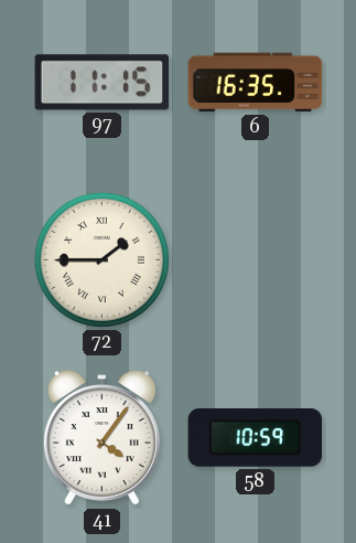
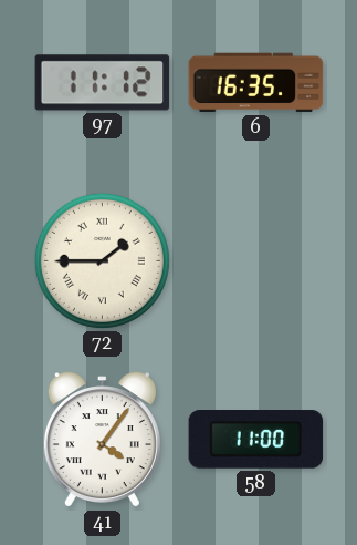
97: 11:15 -> 11:12
58: 10:59 -> 11:00
